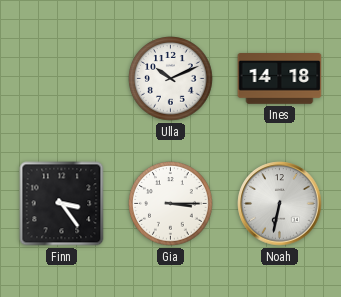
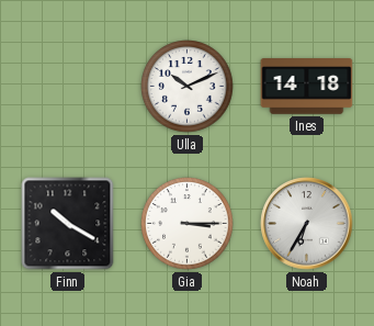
Finn: 3:24 -> 10:20
Noah: 6:32 -> 6:35
